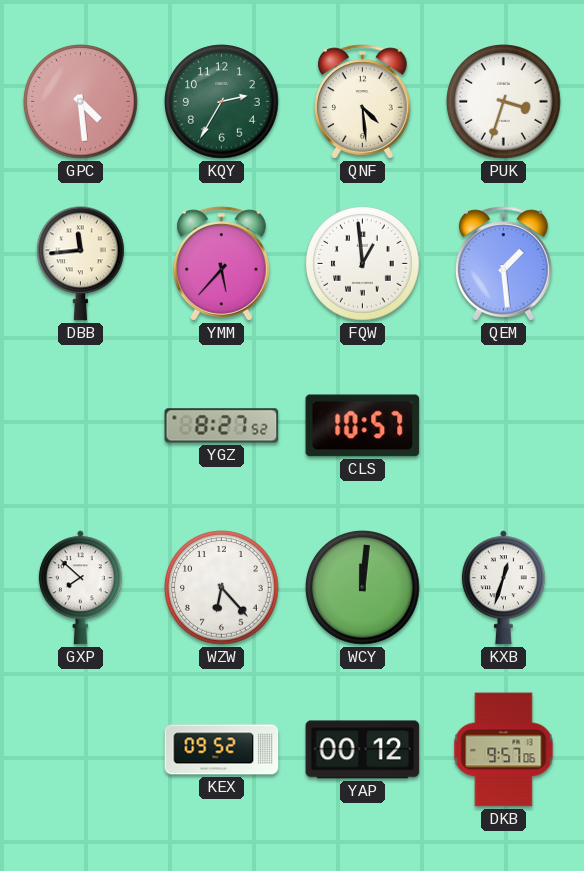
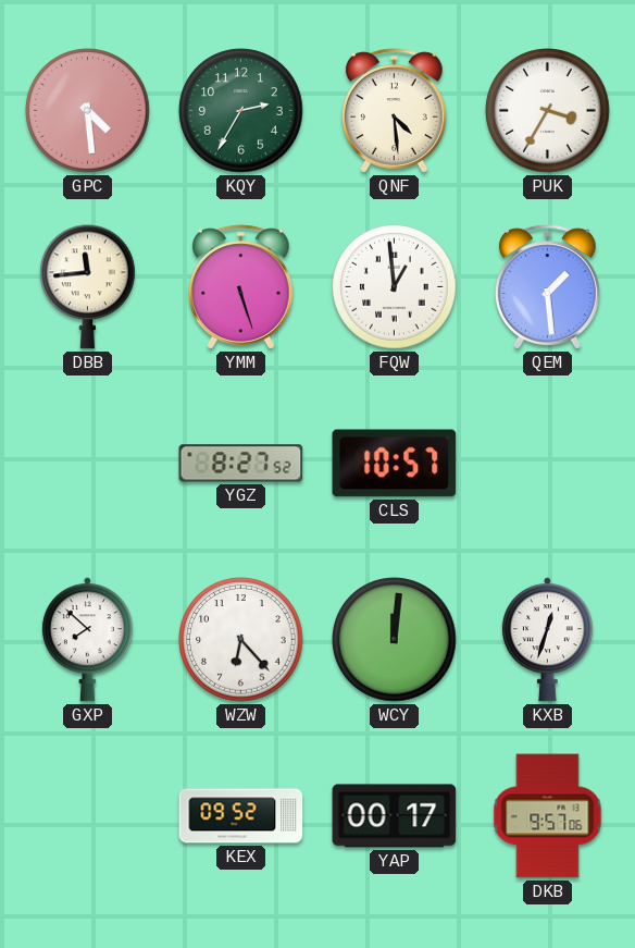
PUK: 3:33 -> 3:35
YMM: 5:37 -> 5:27
YAP: 00:12 -> 00:17
